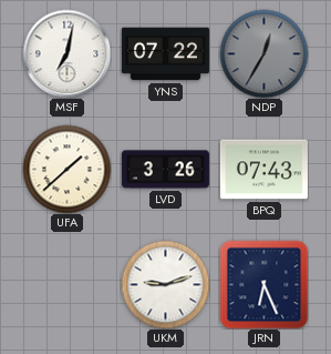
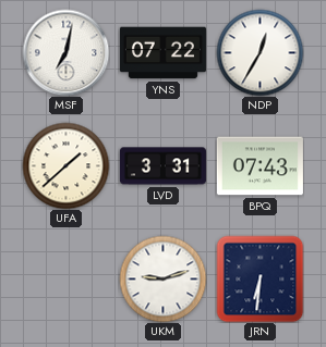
NDP dial: grey -> white
LVD: 3:26 -> 3:31
JRN: 6:26 -> 6:31
